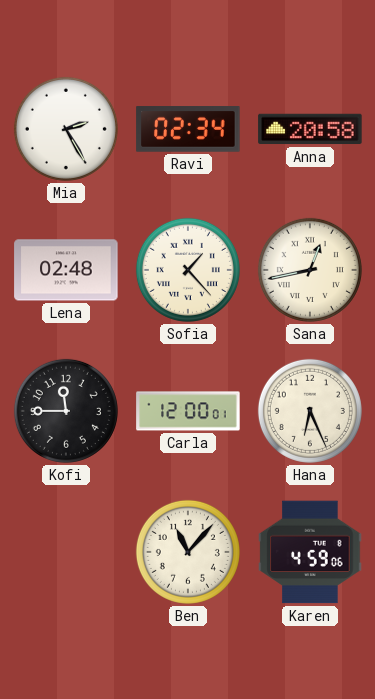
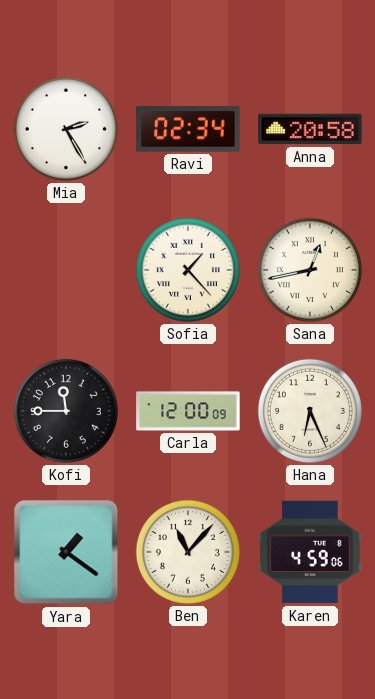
Lena: 02:48 -> none
Carla: 12:00:01 -> 12:00:09
Yara: none -> 1:21
